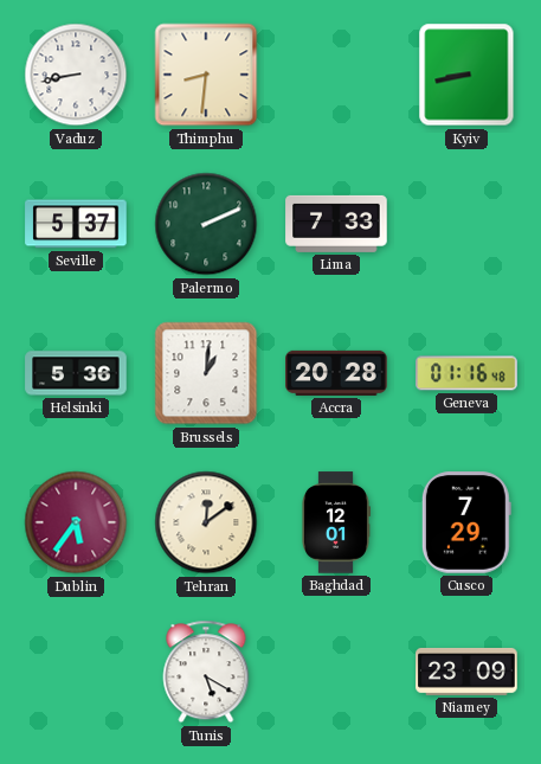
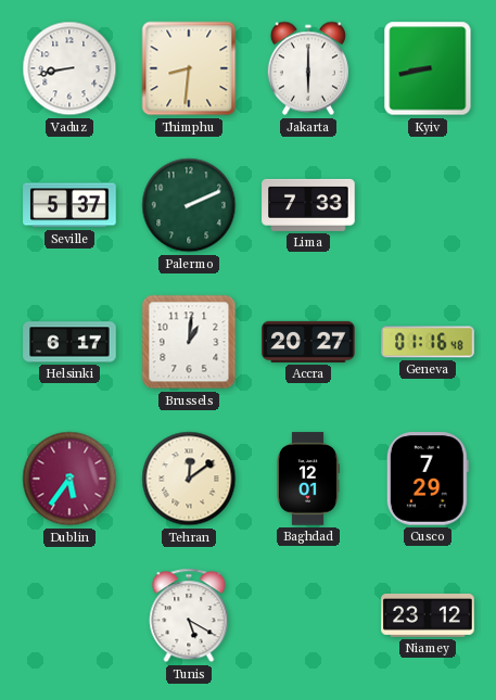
Jakarta: none -> 6:00
Helsinki: 5:36 -> 6:17
Accra: 20:28 -> 20:27
Niamey: 23:09 -> 23:12
